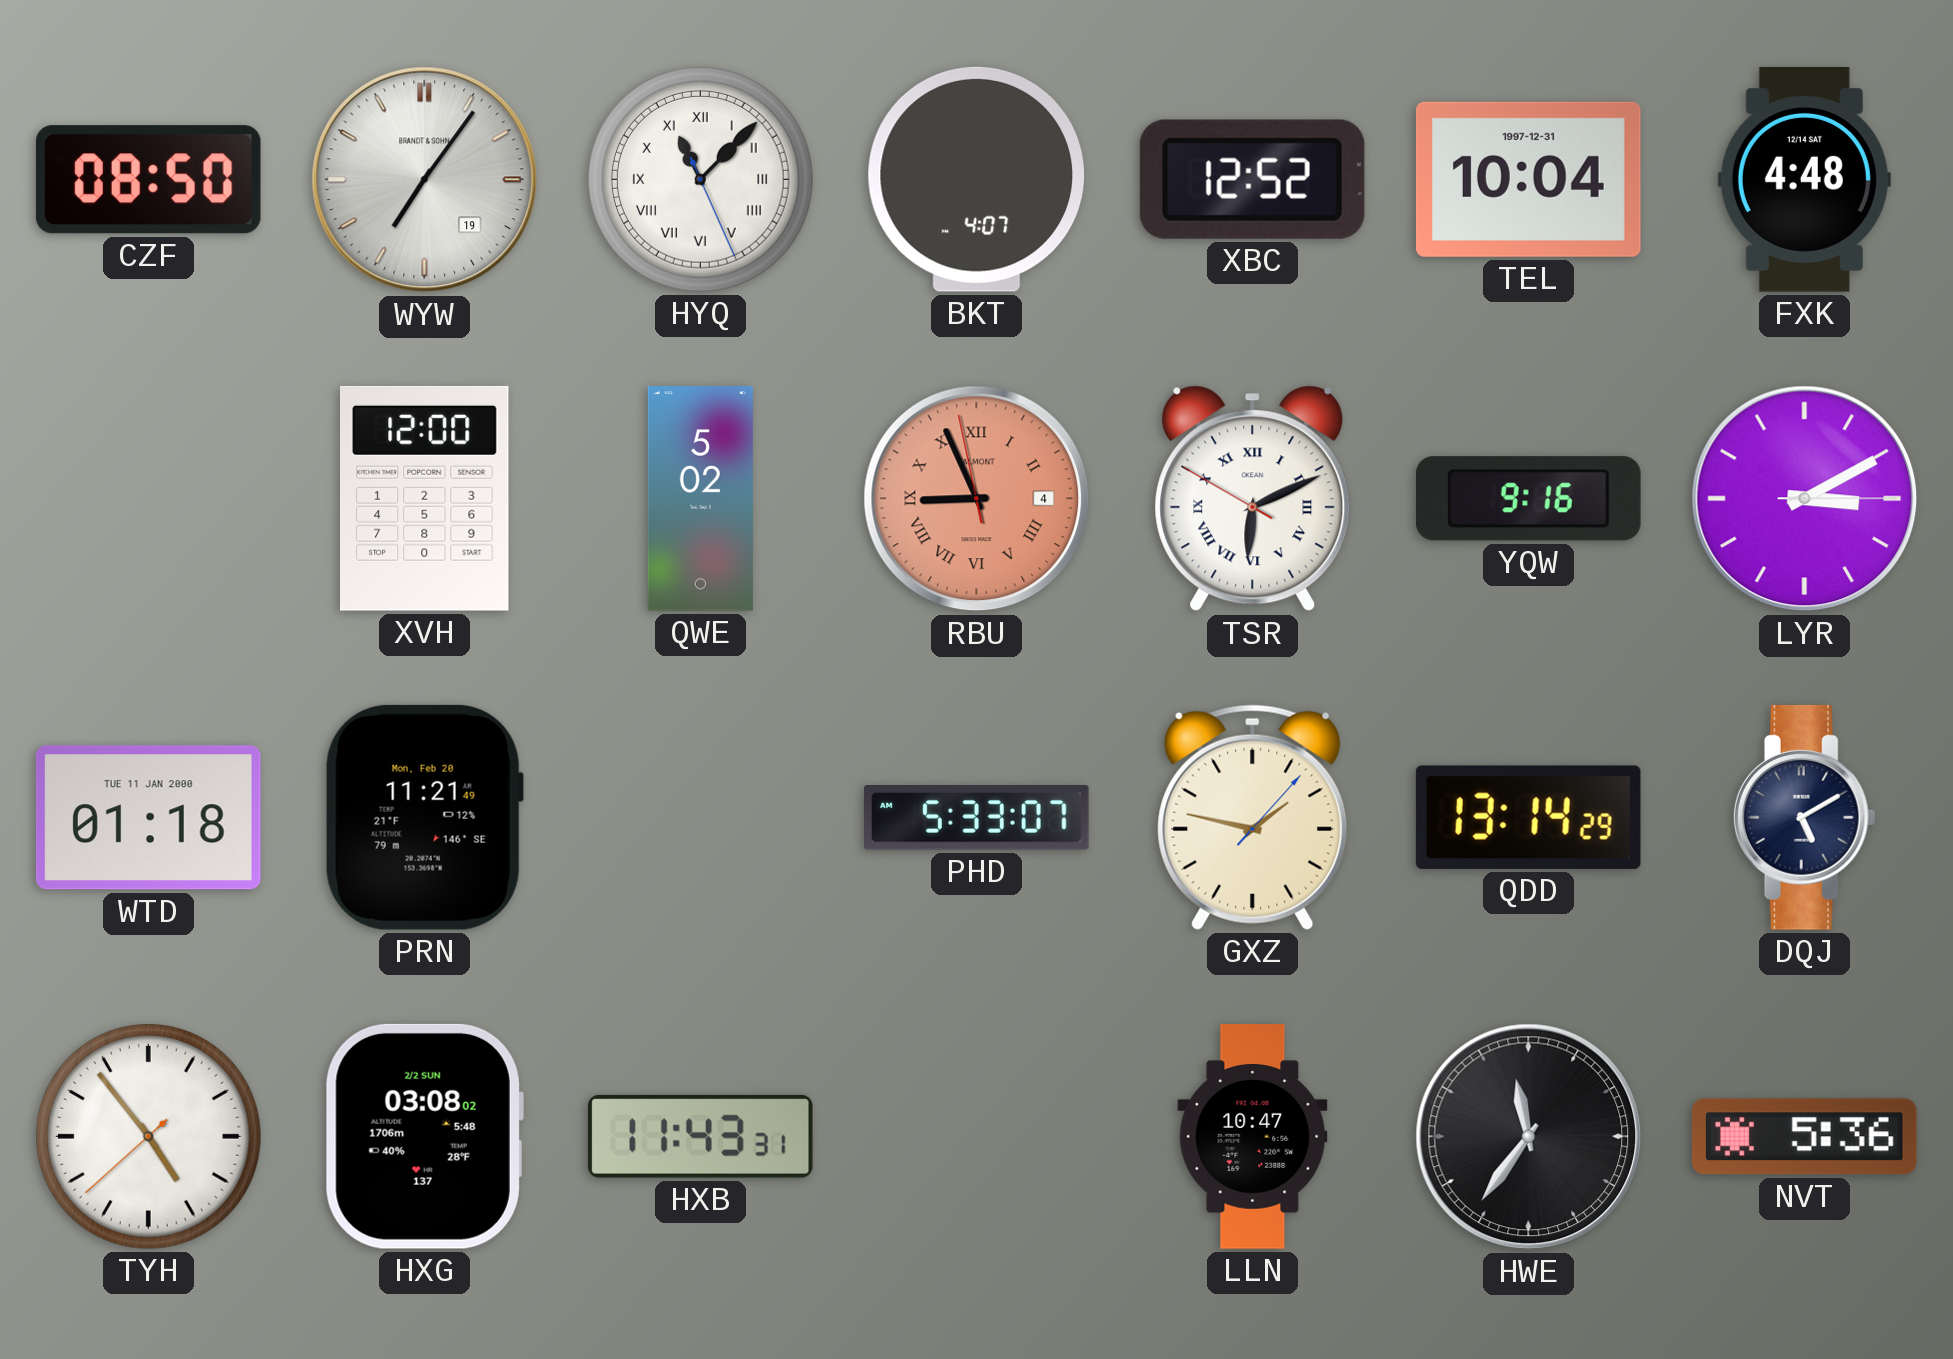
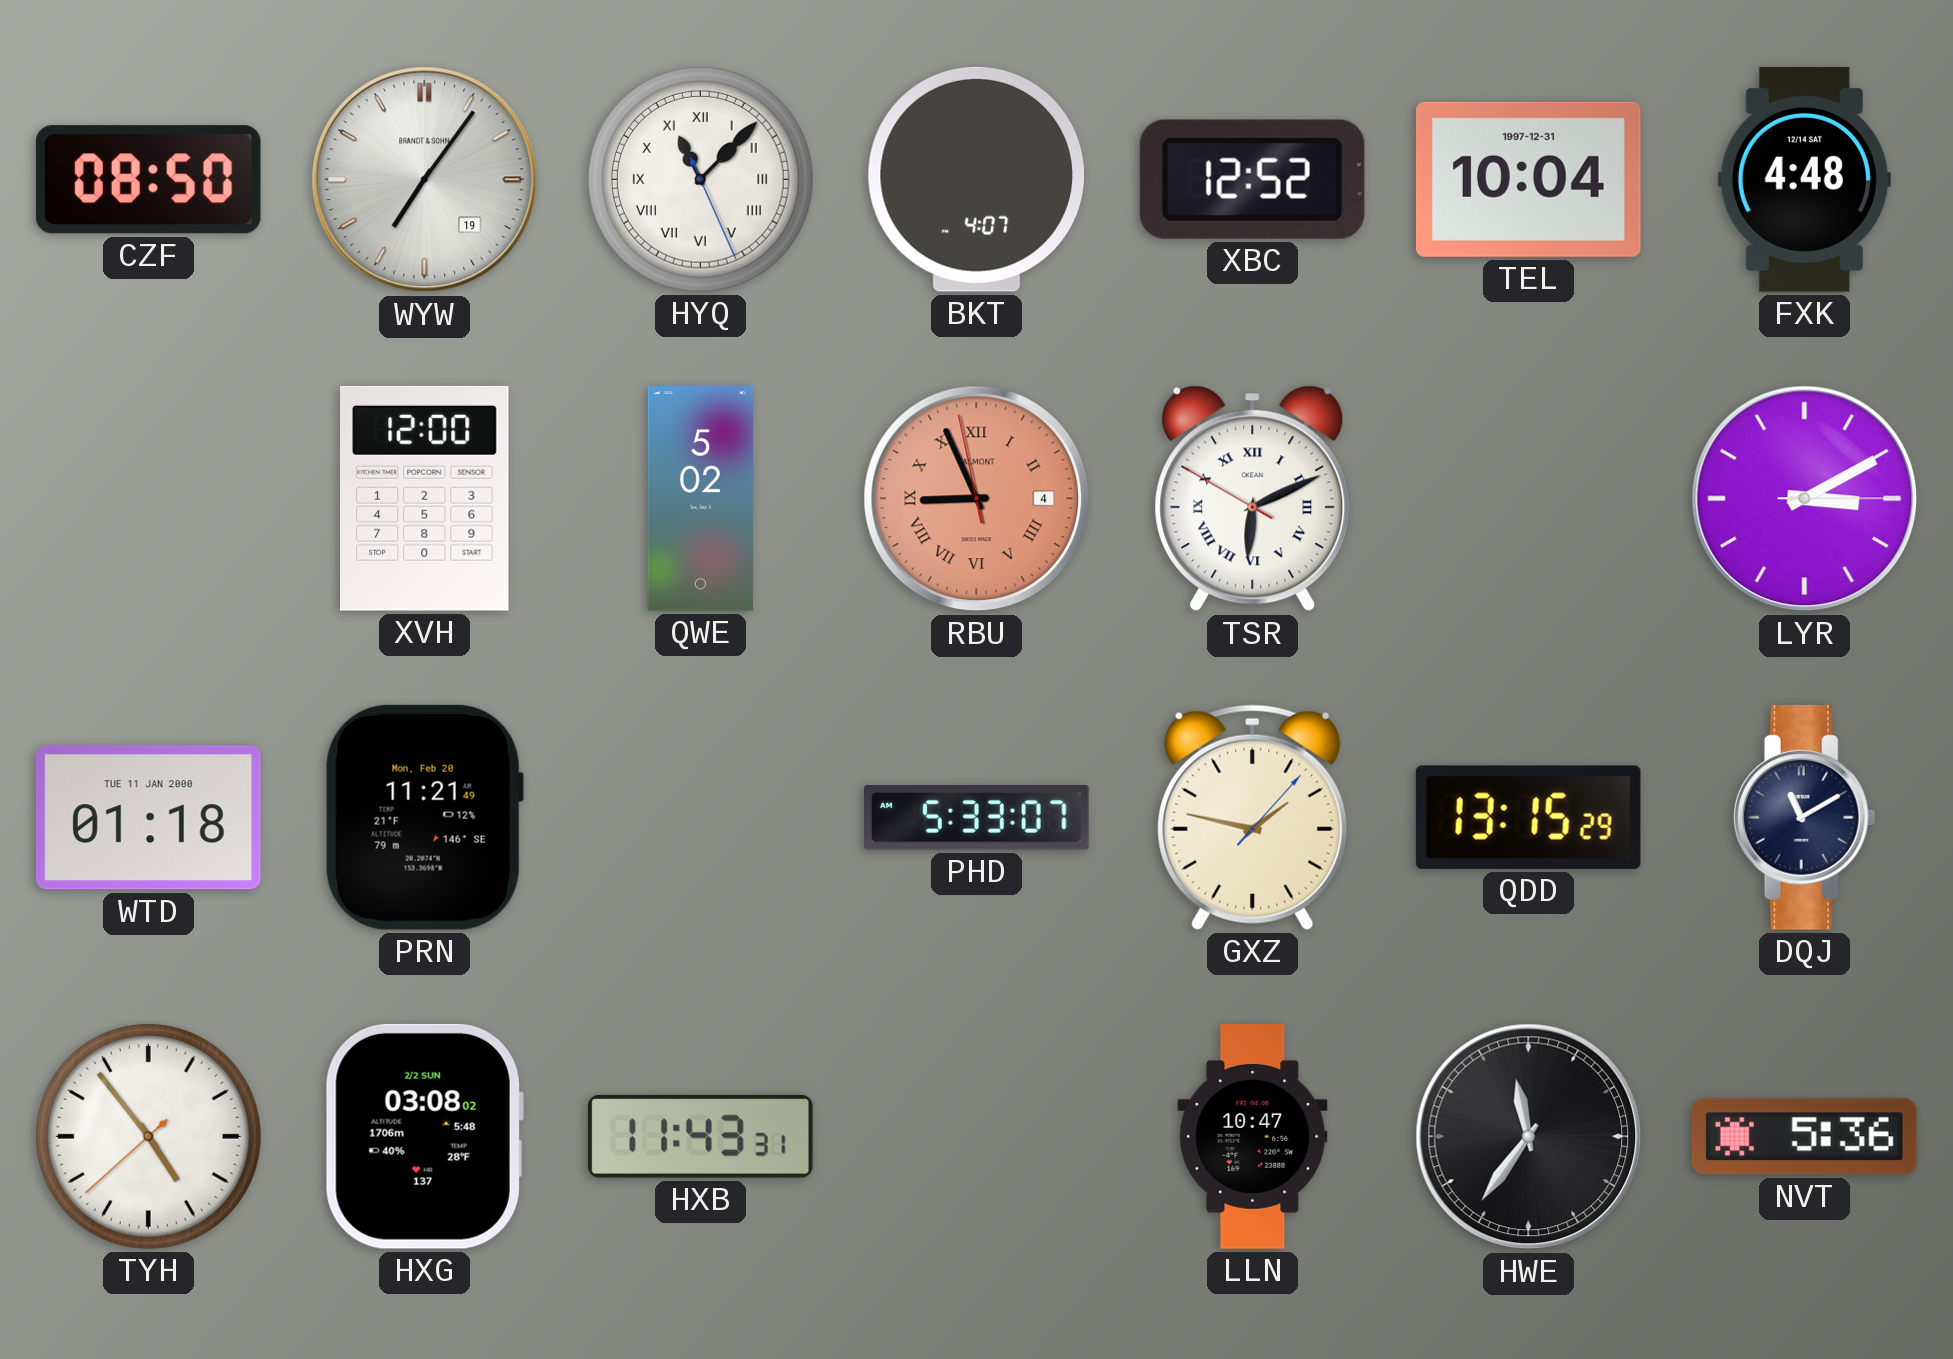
YQW: 9:16 -> none
QDD: 13:14 -> 13:15
DQJ: 5:10 -> 11:10
